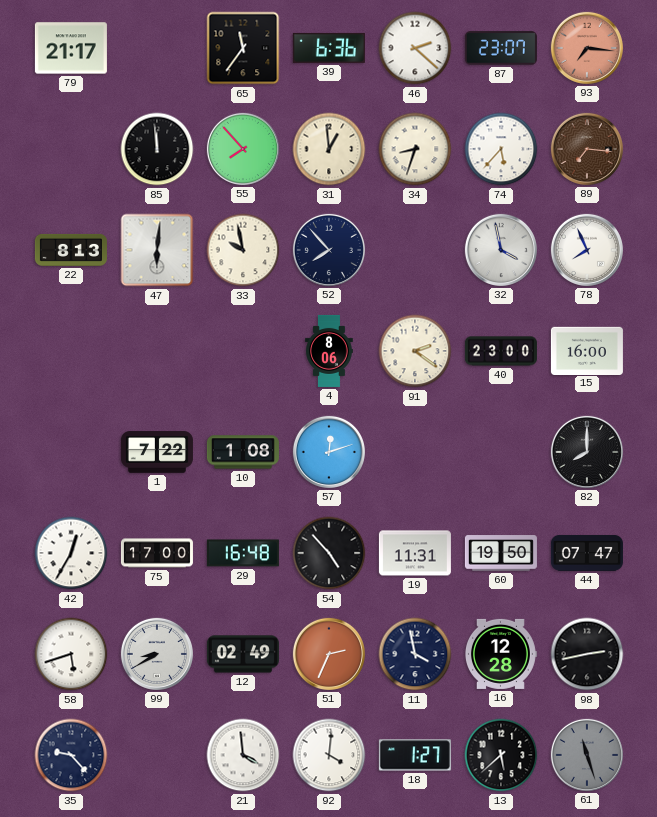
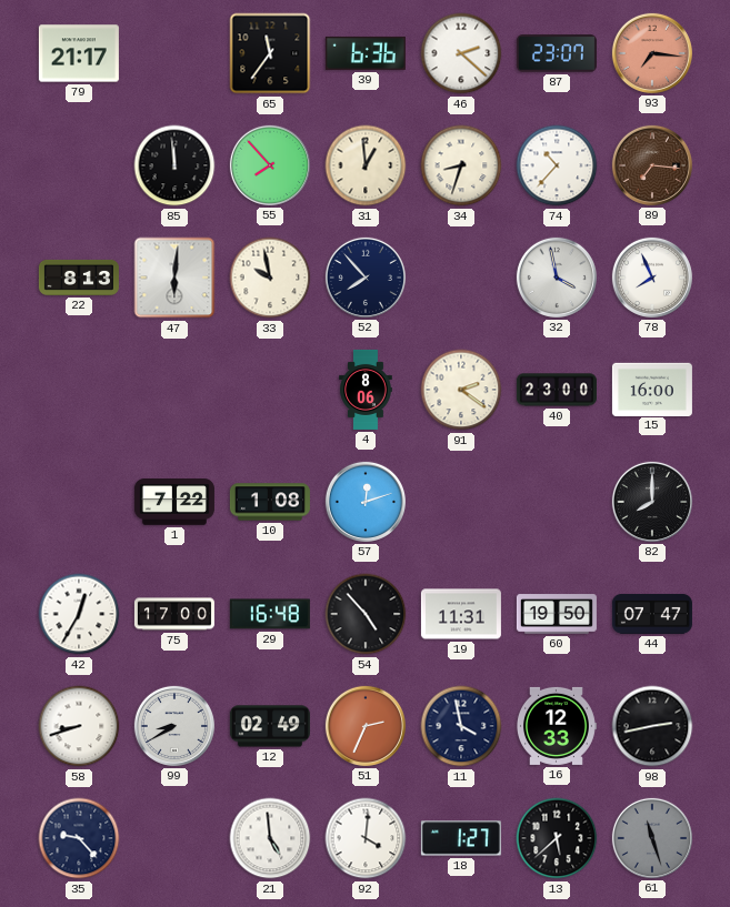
74: 5:37 -> 10:37
58: 5:42 -> 8:42
16: 12:28 -> 12:33
21: 3:59 -> 4:59
